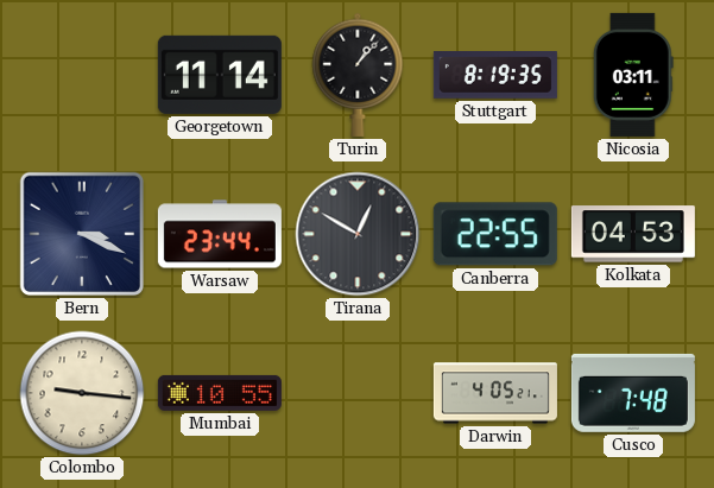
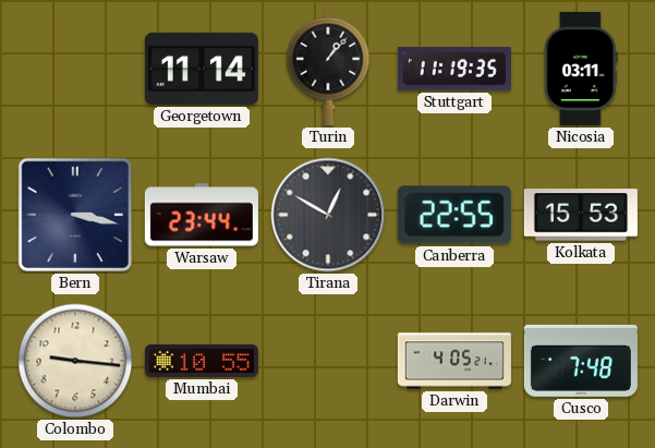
Stuttgart: 8:19 -> 11:19
Bern: 3:19 -> 3:17
Kolkata: 04:53 -> 15:53
